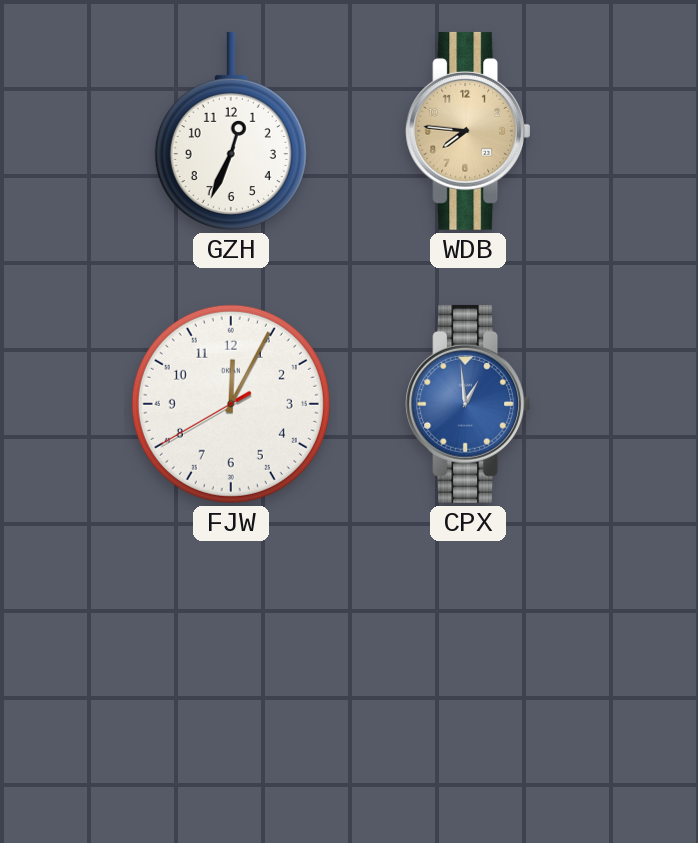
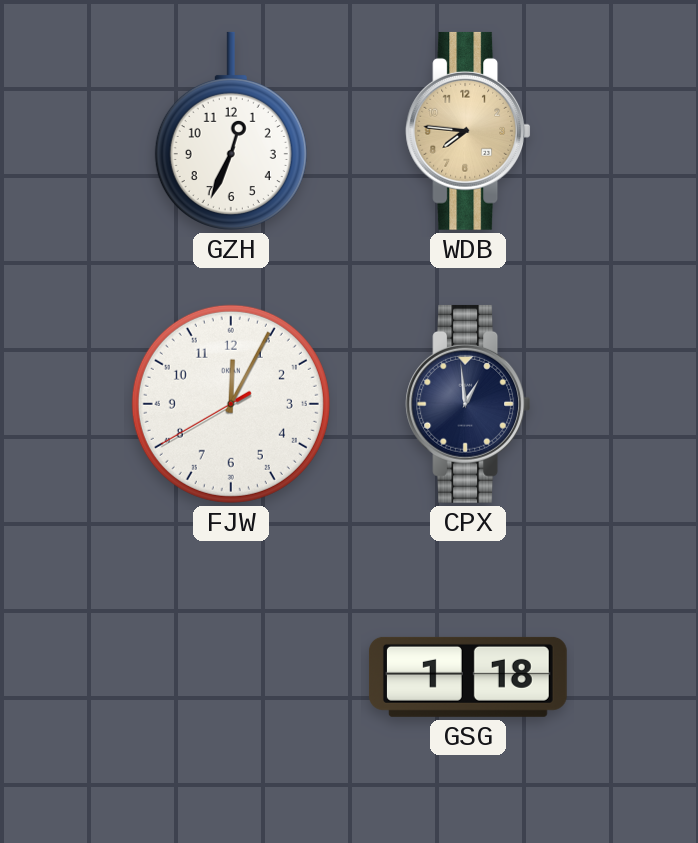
CPX dial: blue -> navy
GSG: none -> 1:18
